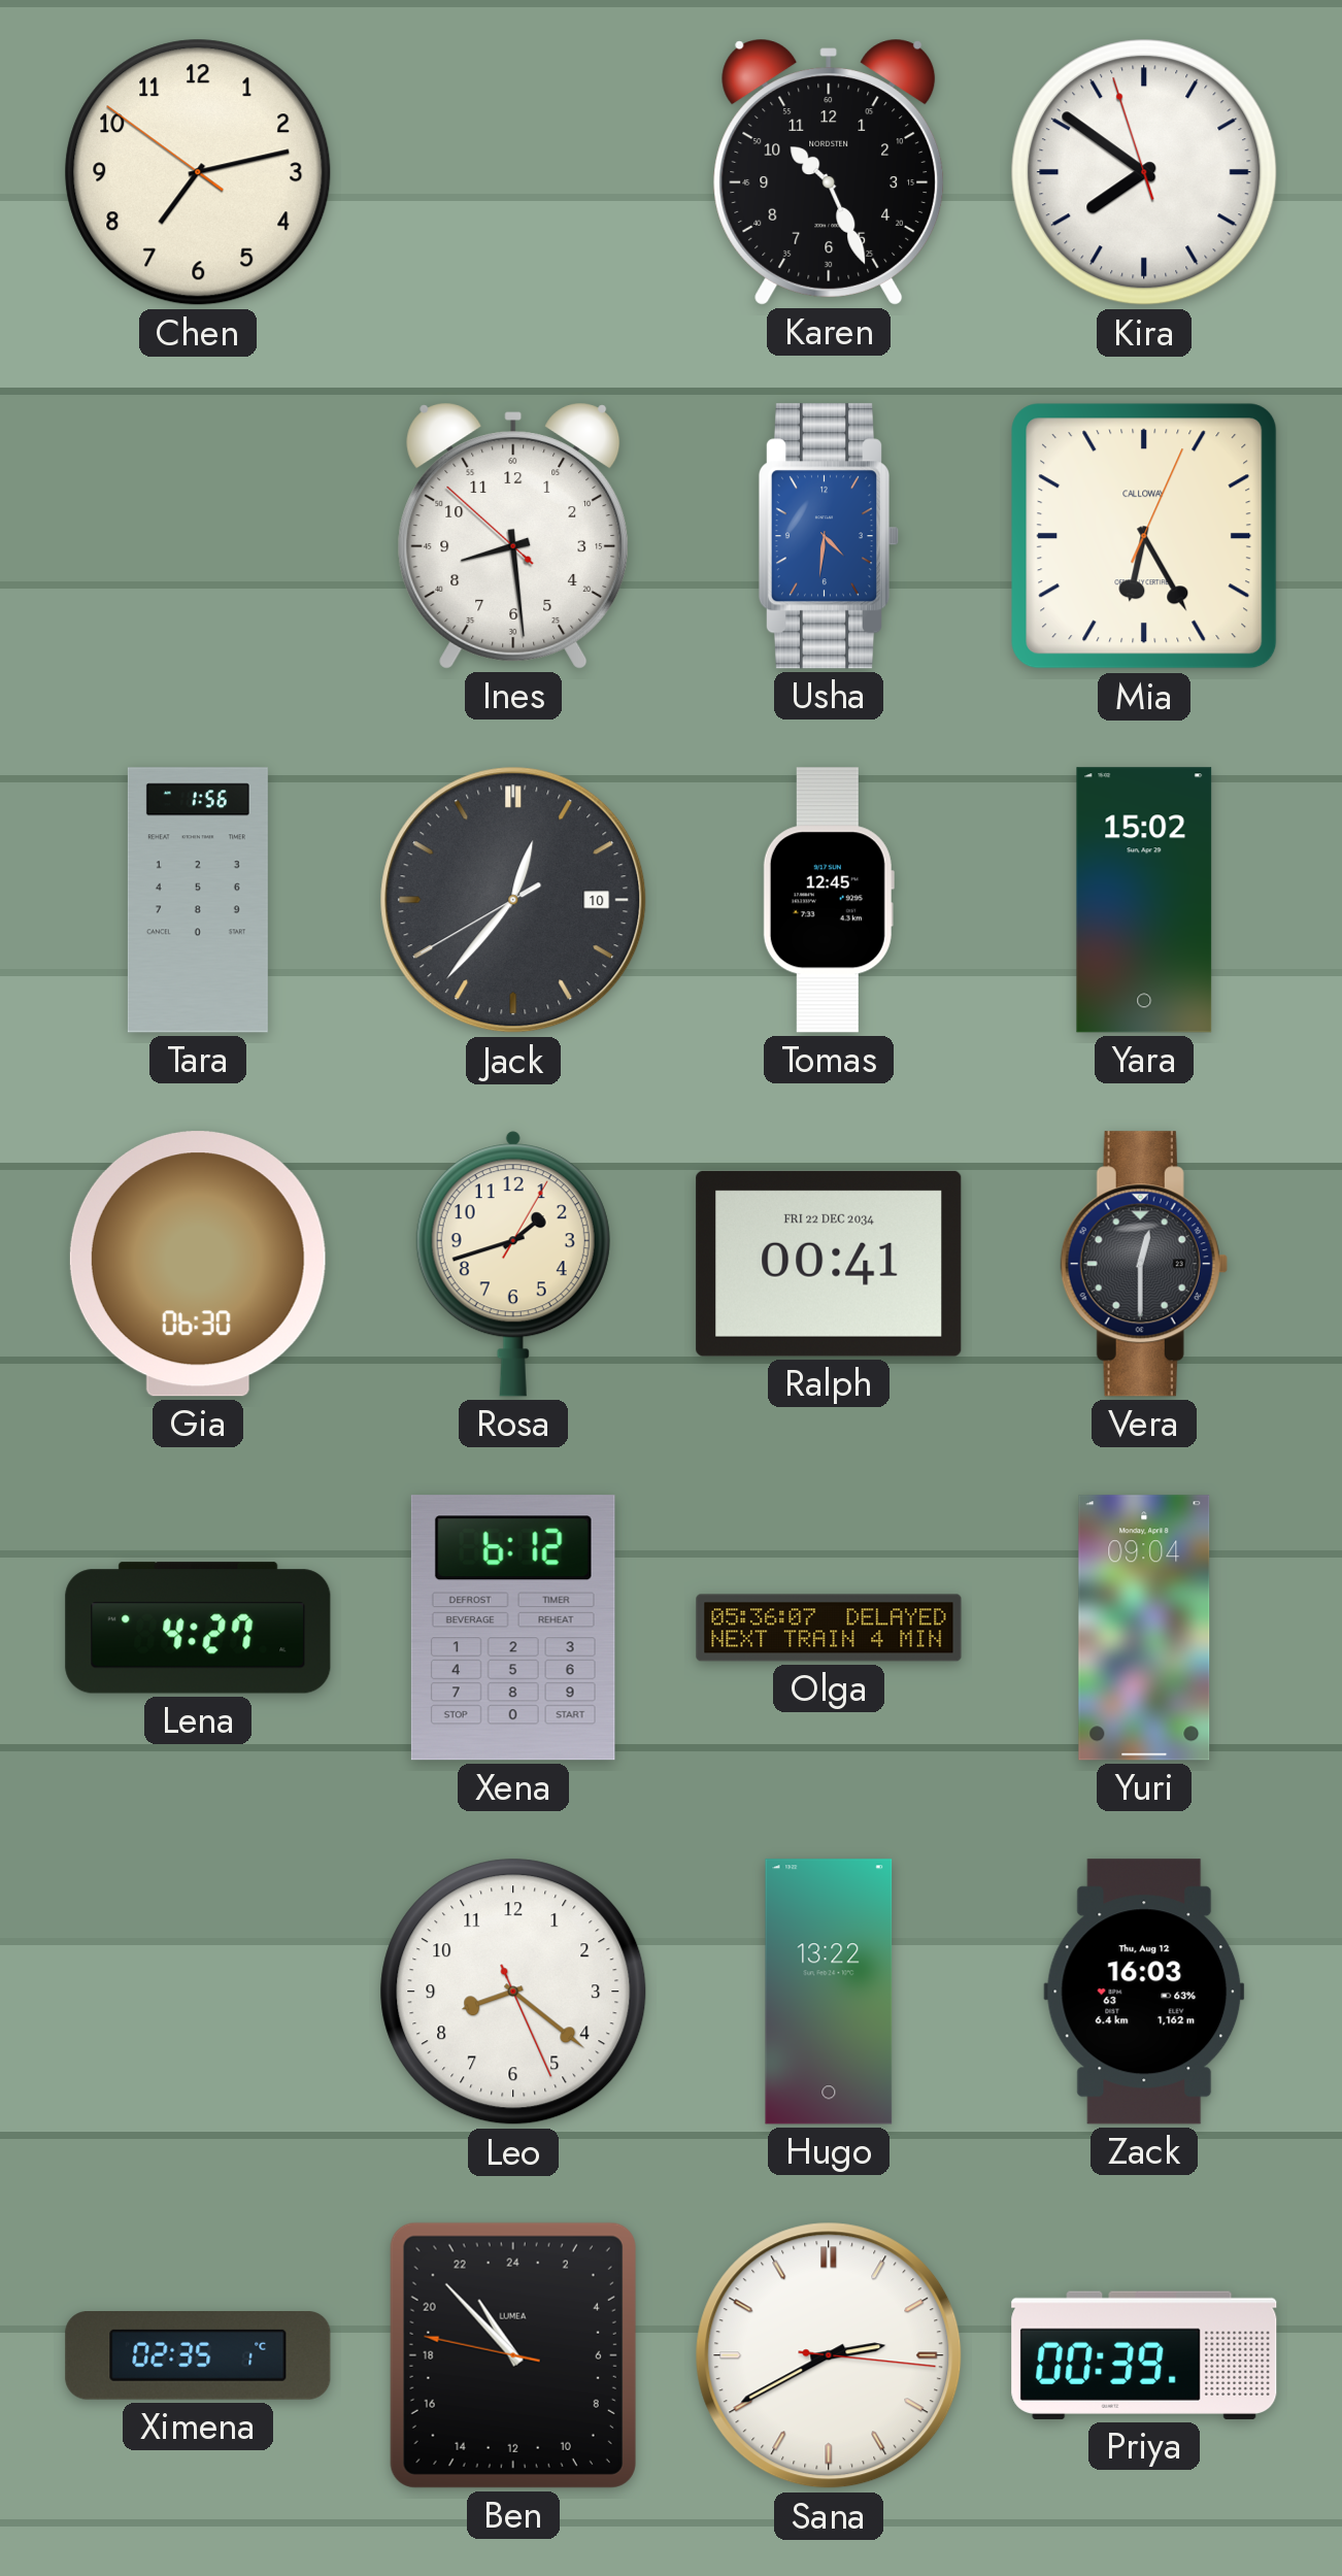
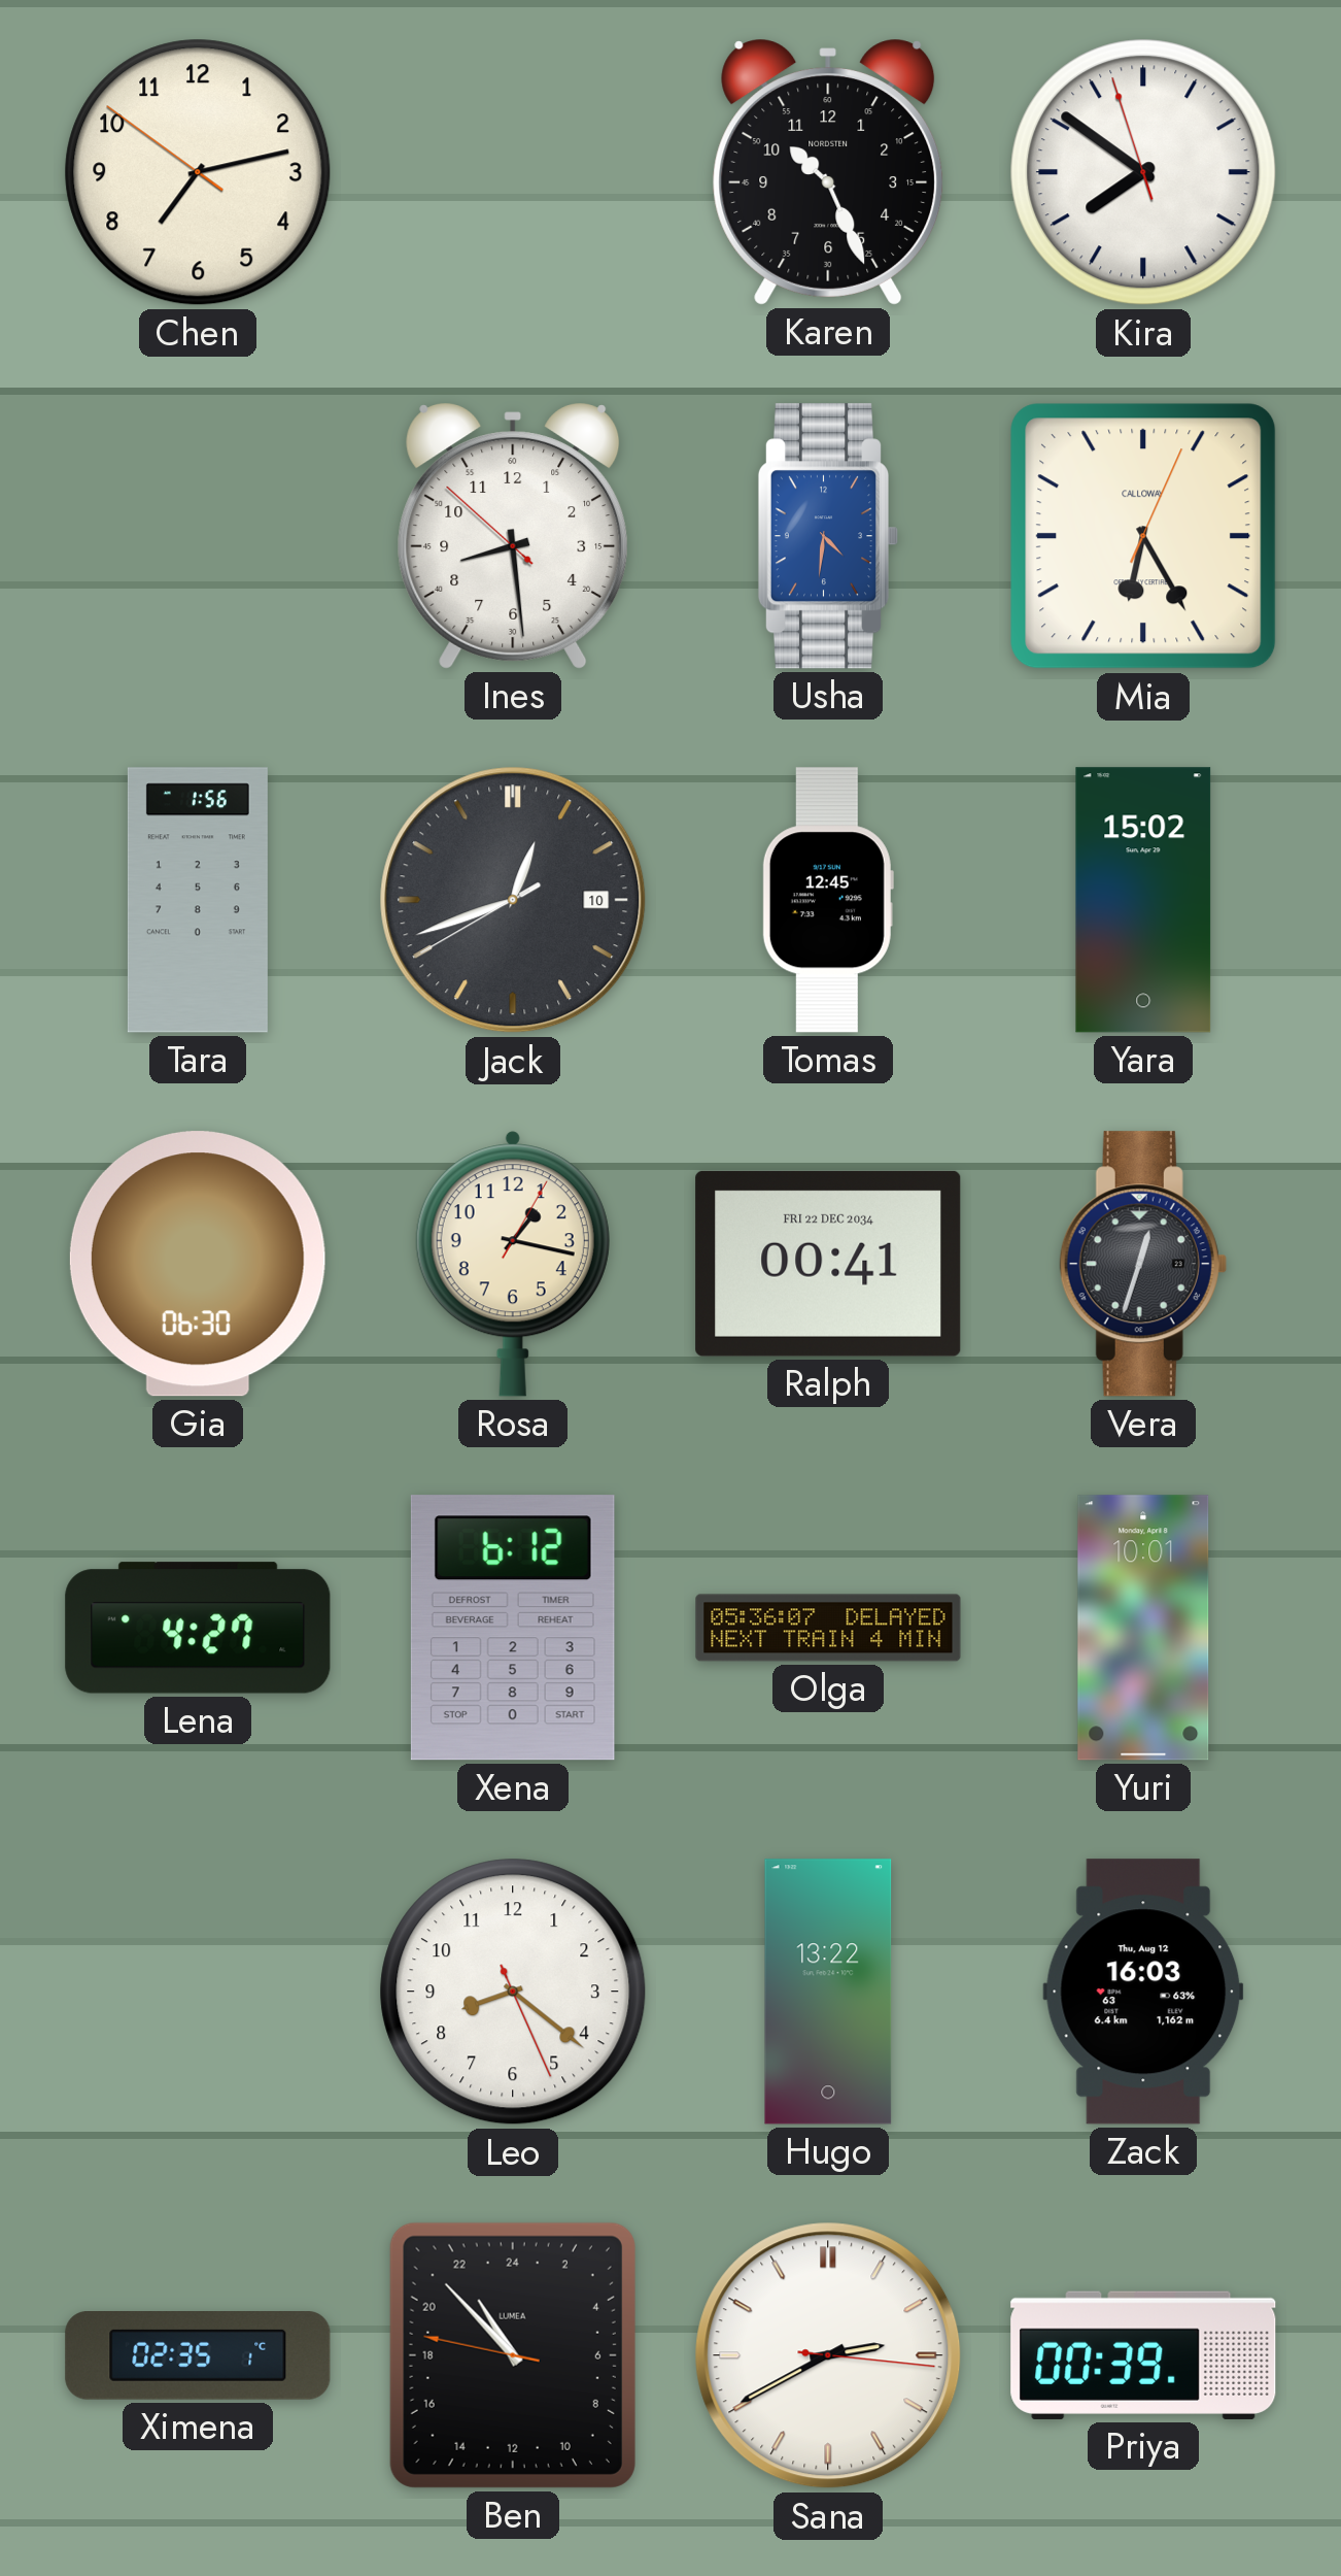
Jack: 12:36 -> 12:41
Rosa: 1:42 -> 1:17
Vera: 12:30 -> 12:33
Yuri: 09:04 -> 10:01
